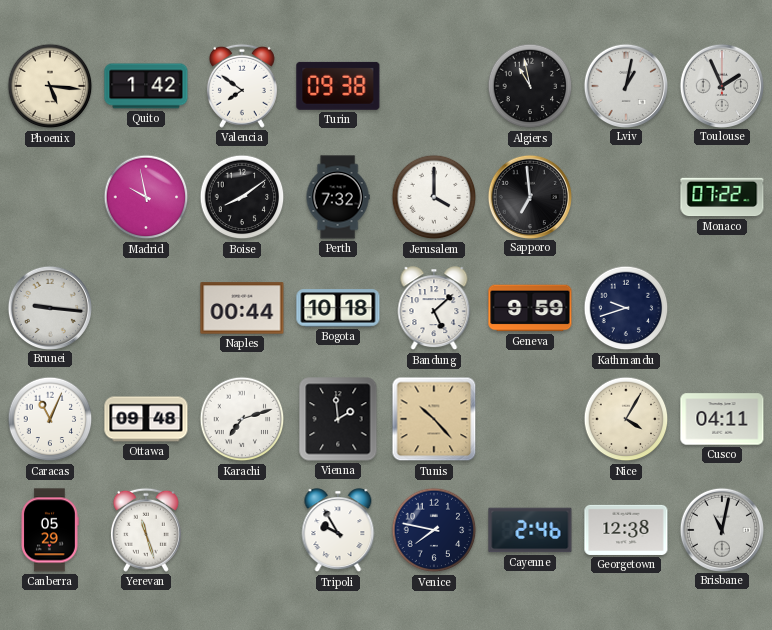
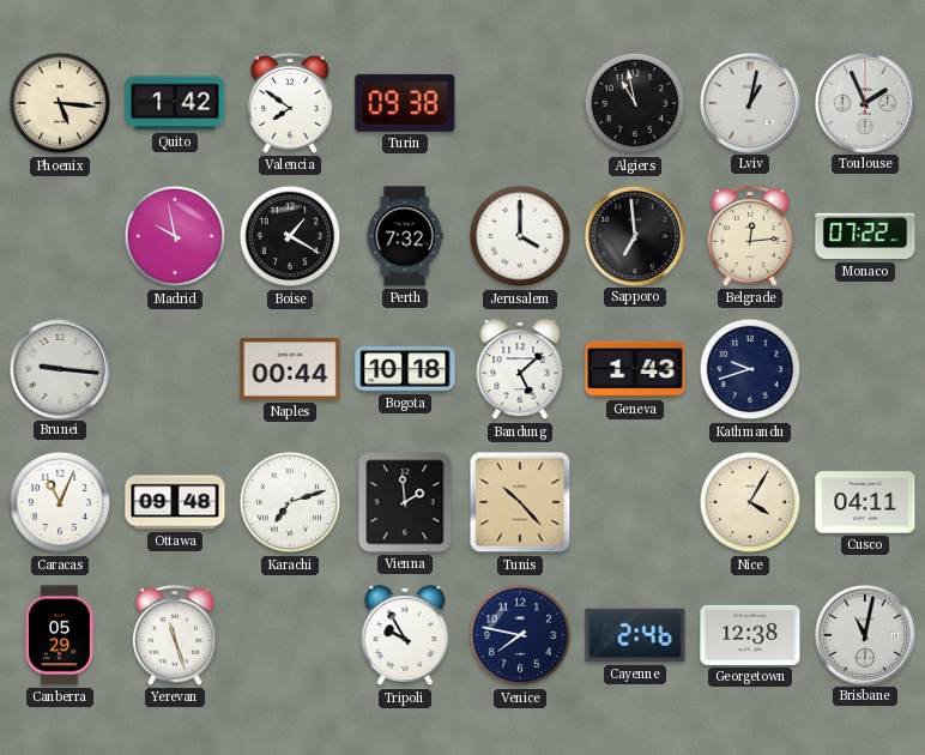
Boise: 8:09 -> 1:20
Belgrade: none -> 12:14
Geneva: 9:59 -> 1:43
